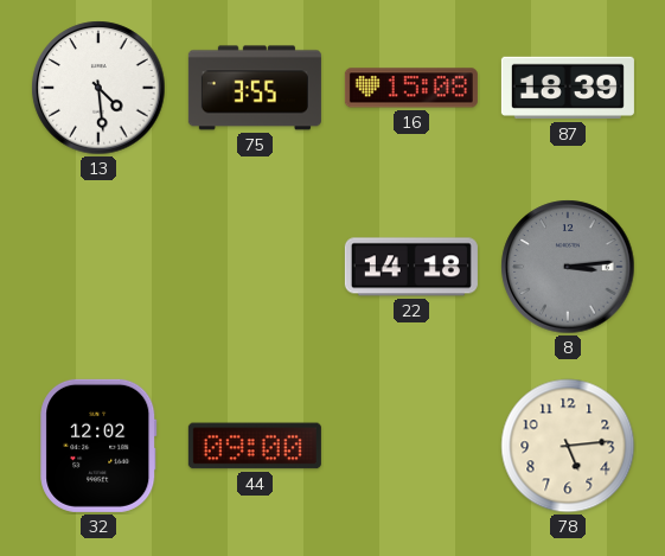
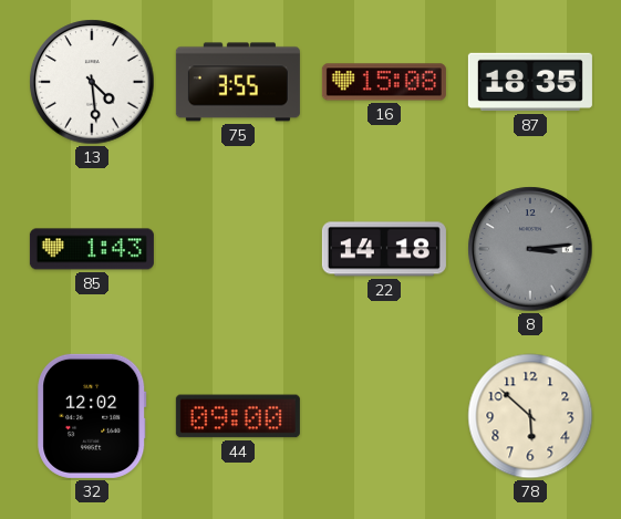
87: 18:39 -> 18:35
85: none -> 1:43
78: 5:14 -> 5:52
